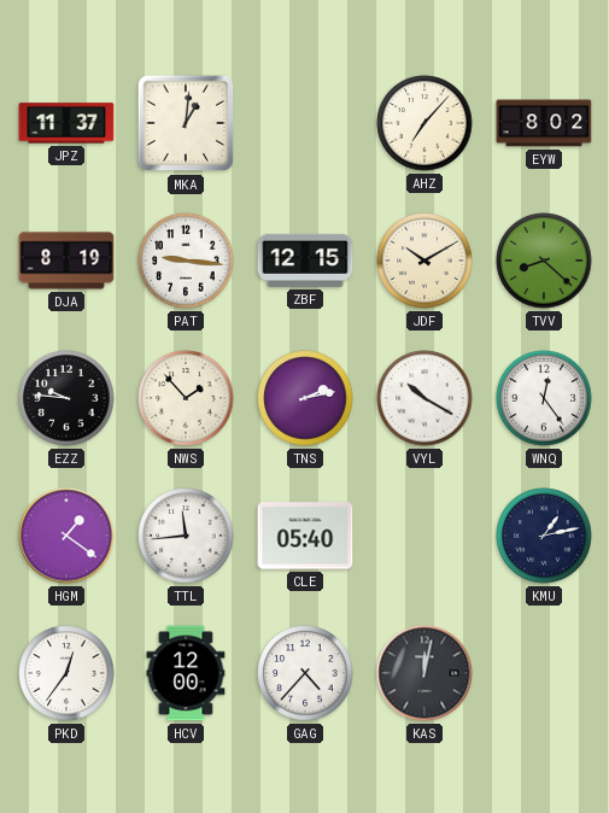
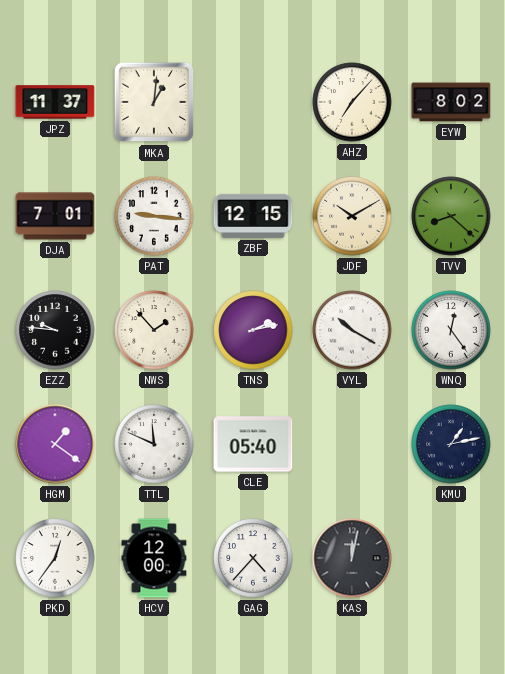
DJA: 8:19 -> 7:01
TTL: 11:44 -> 11:49
